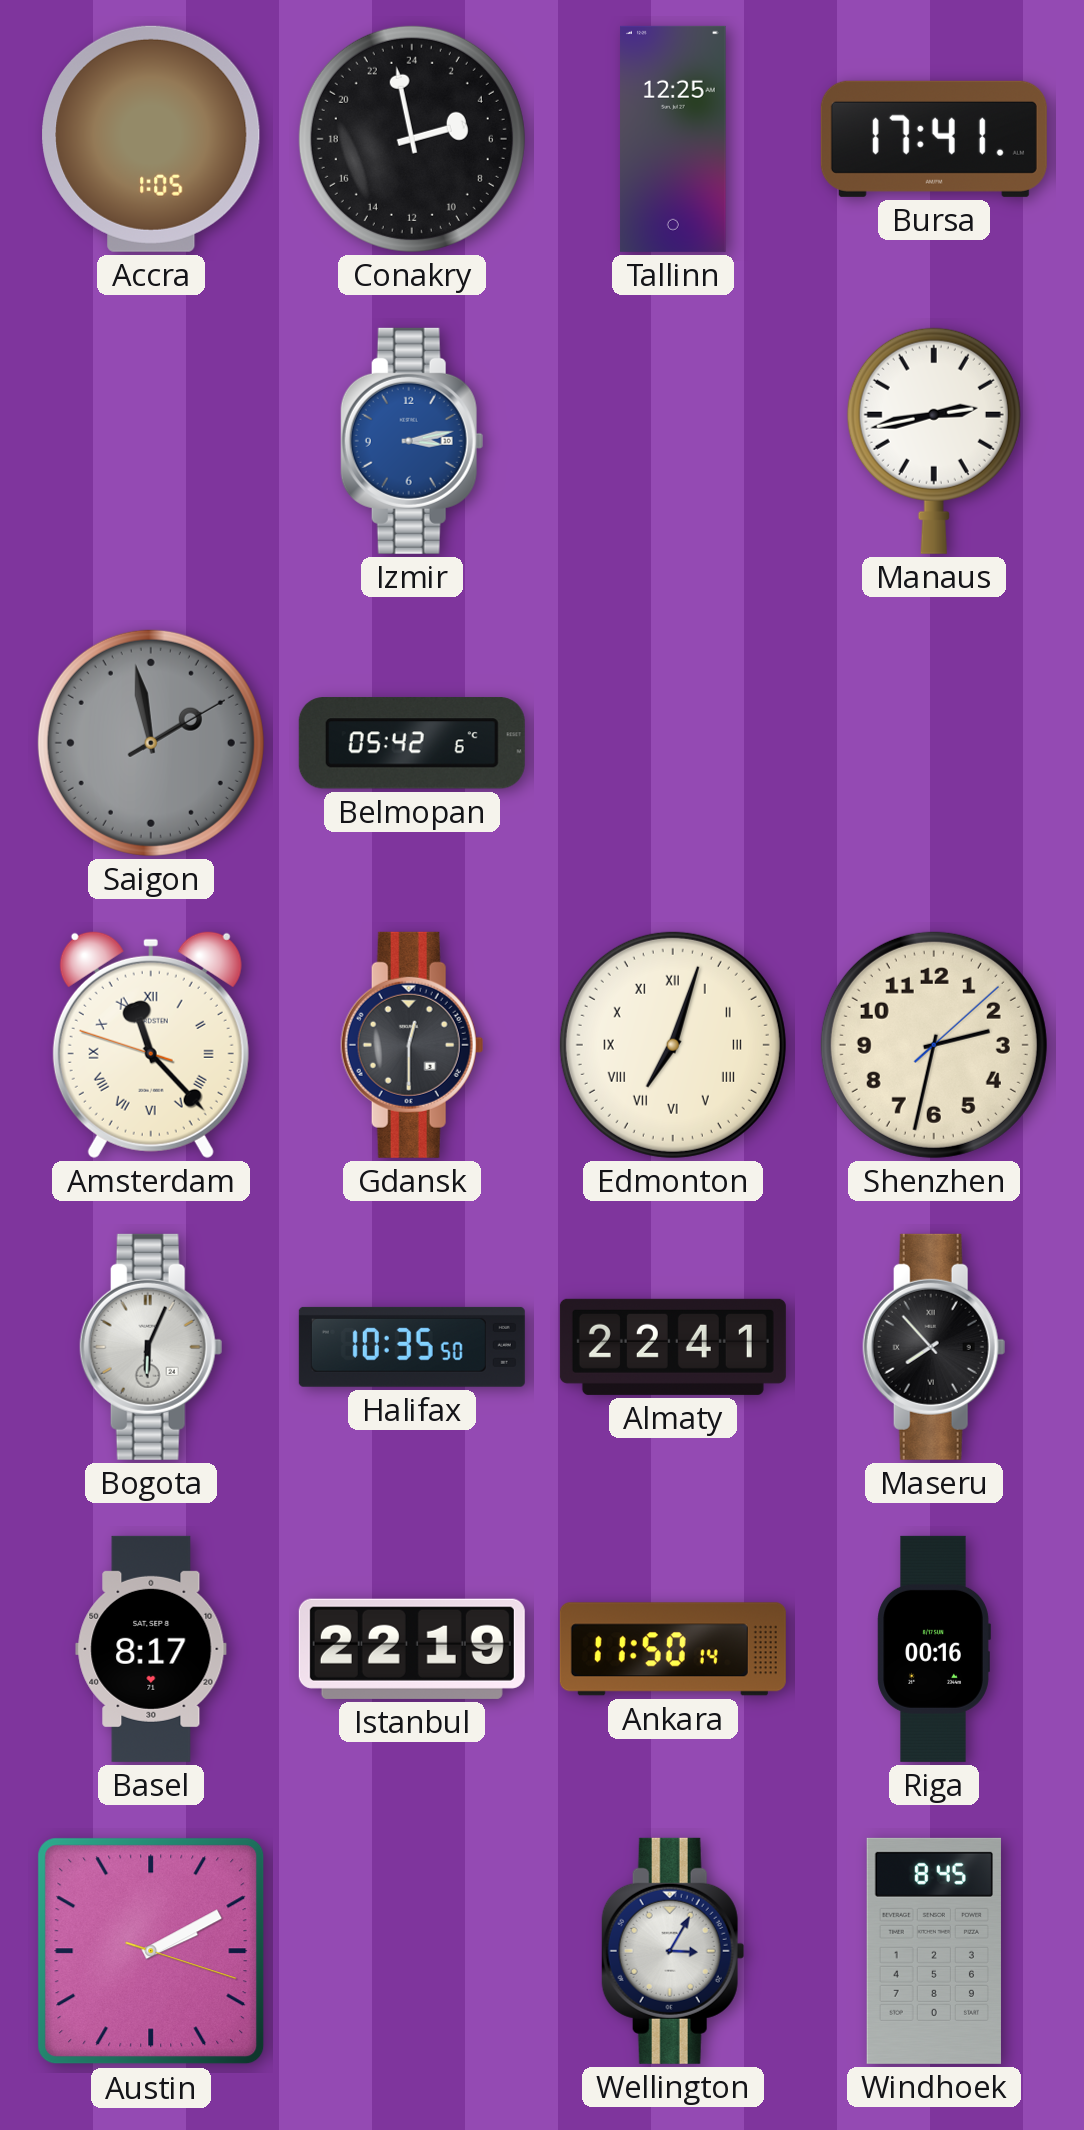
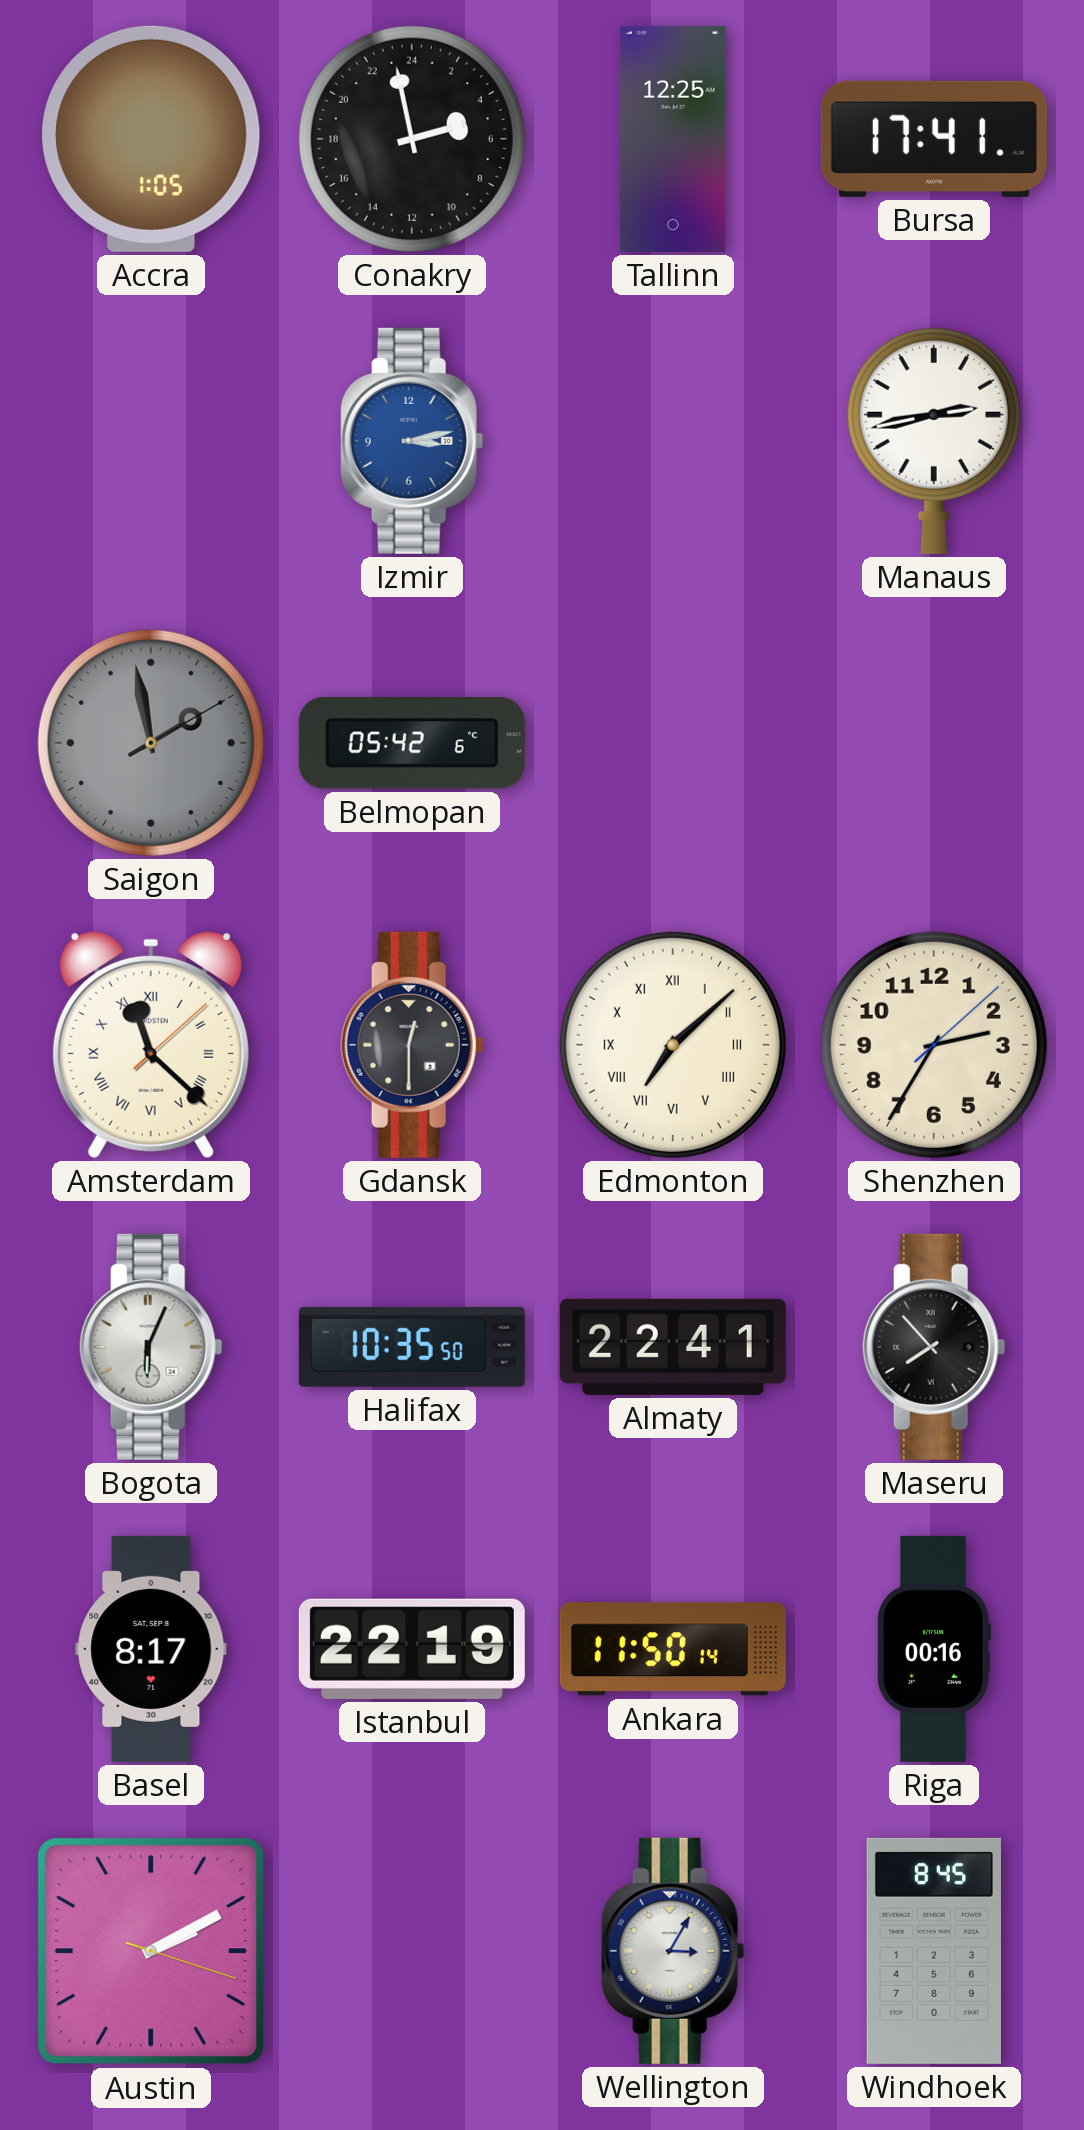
Amsterdam: 11:22:48 -> 11:22:08
Edmonton: 7:03 -> 7:08
Shenzhen: 2:32 -> 2:35
